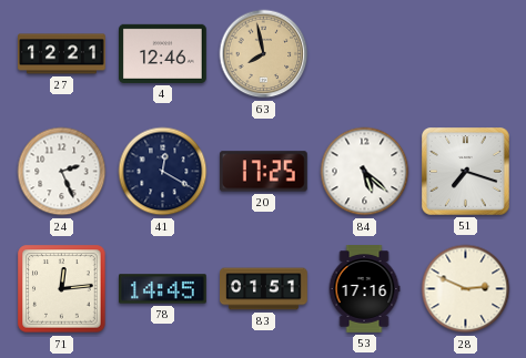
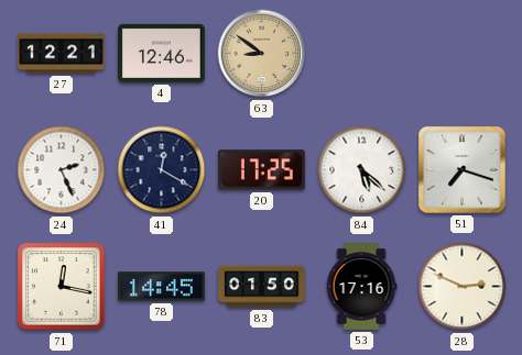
63: 7:58 -> 8:51
71: 12:14 -> 12:17
83: 01:51 -> 01:50
